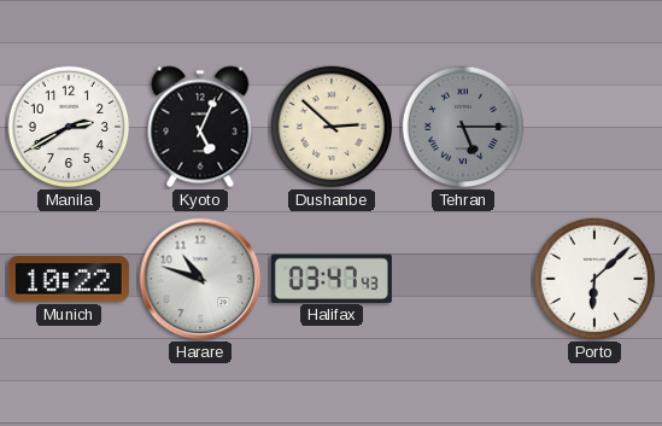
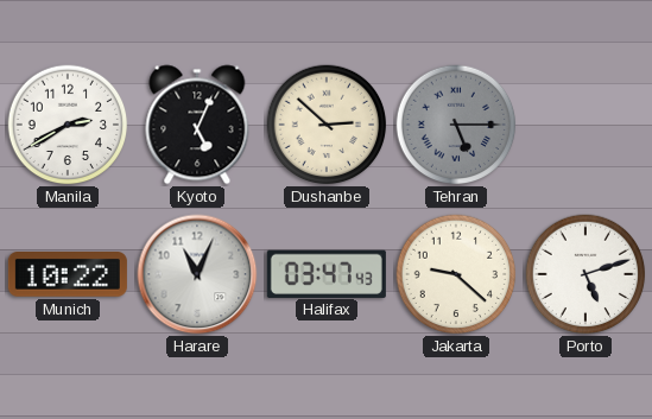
Harare: 10:48 -> 11:04
Jakarta: none -> 9:22
Porto: 6:08 -> 5:12
